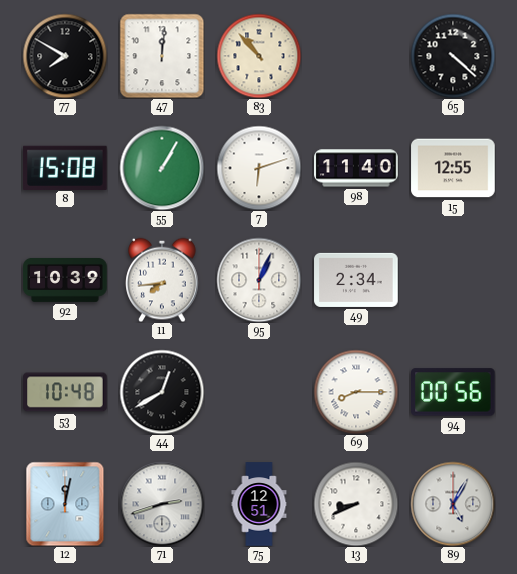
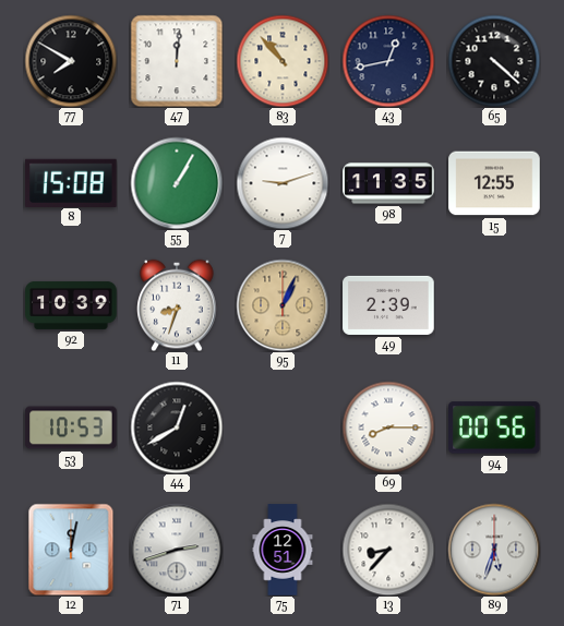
43: none -> 12:43
7: 6:12 -> 9:12
98: 11:40 -> 11:35
11: 7:44 -> 8:33
95 dial: white -> champagne
49: 2:34 -> 2:39
53: 10:48 -> 10:53
13: 8:41 -> 8:37
89: 5:05 -> 5:33
